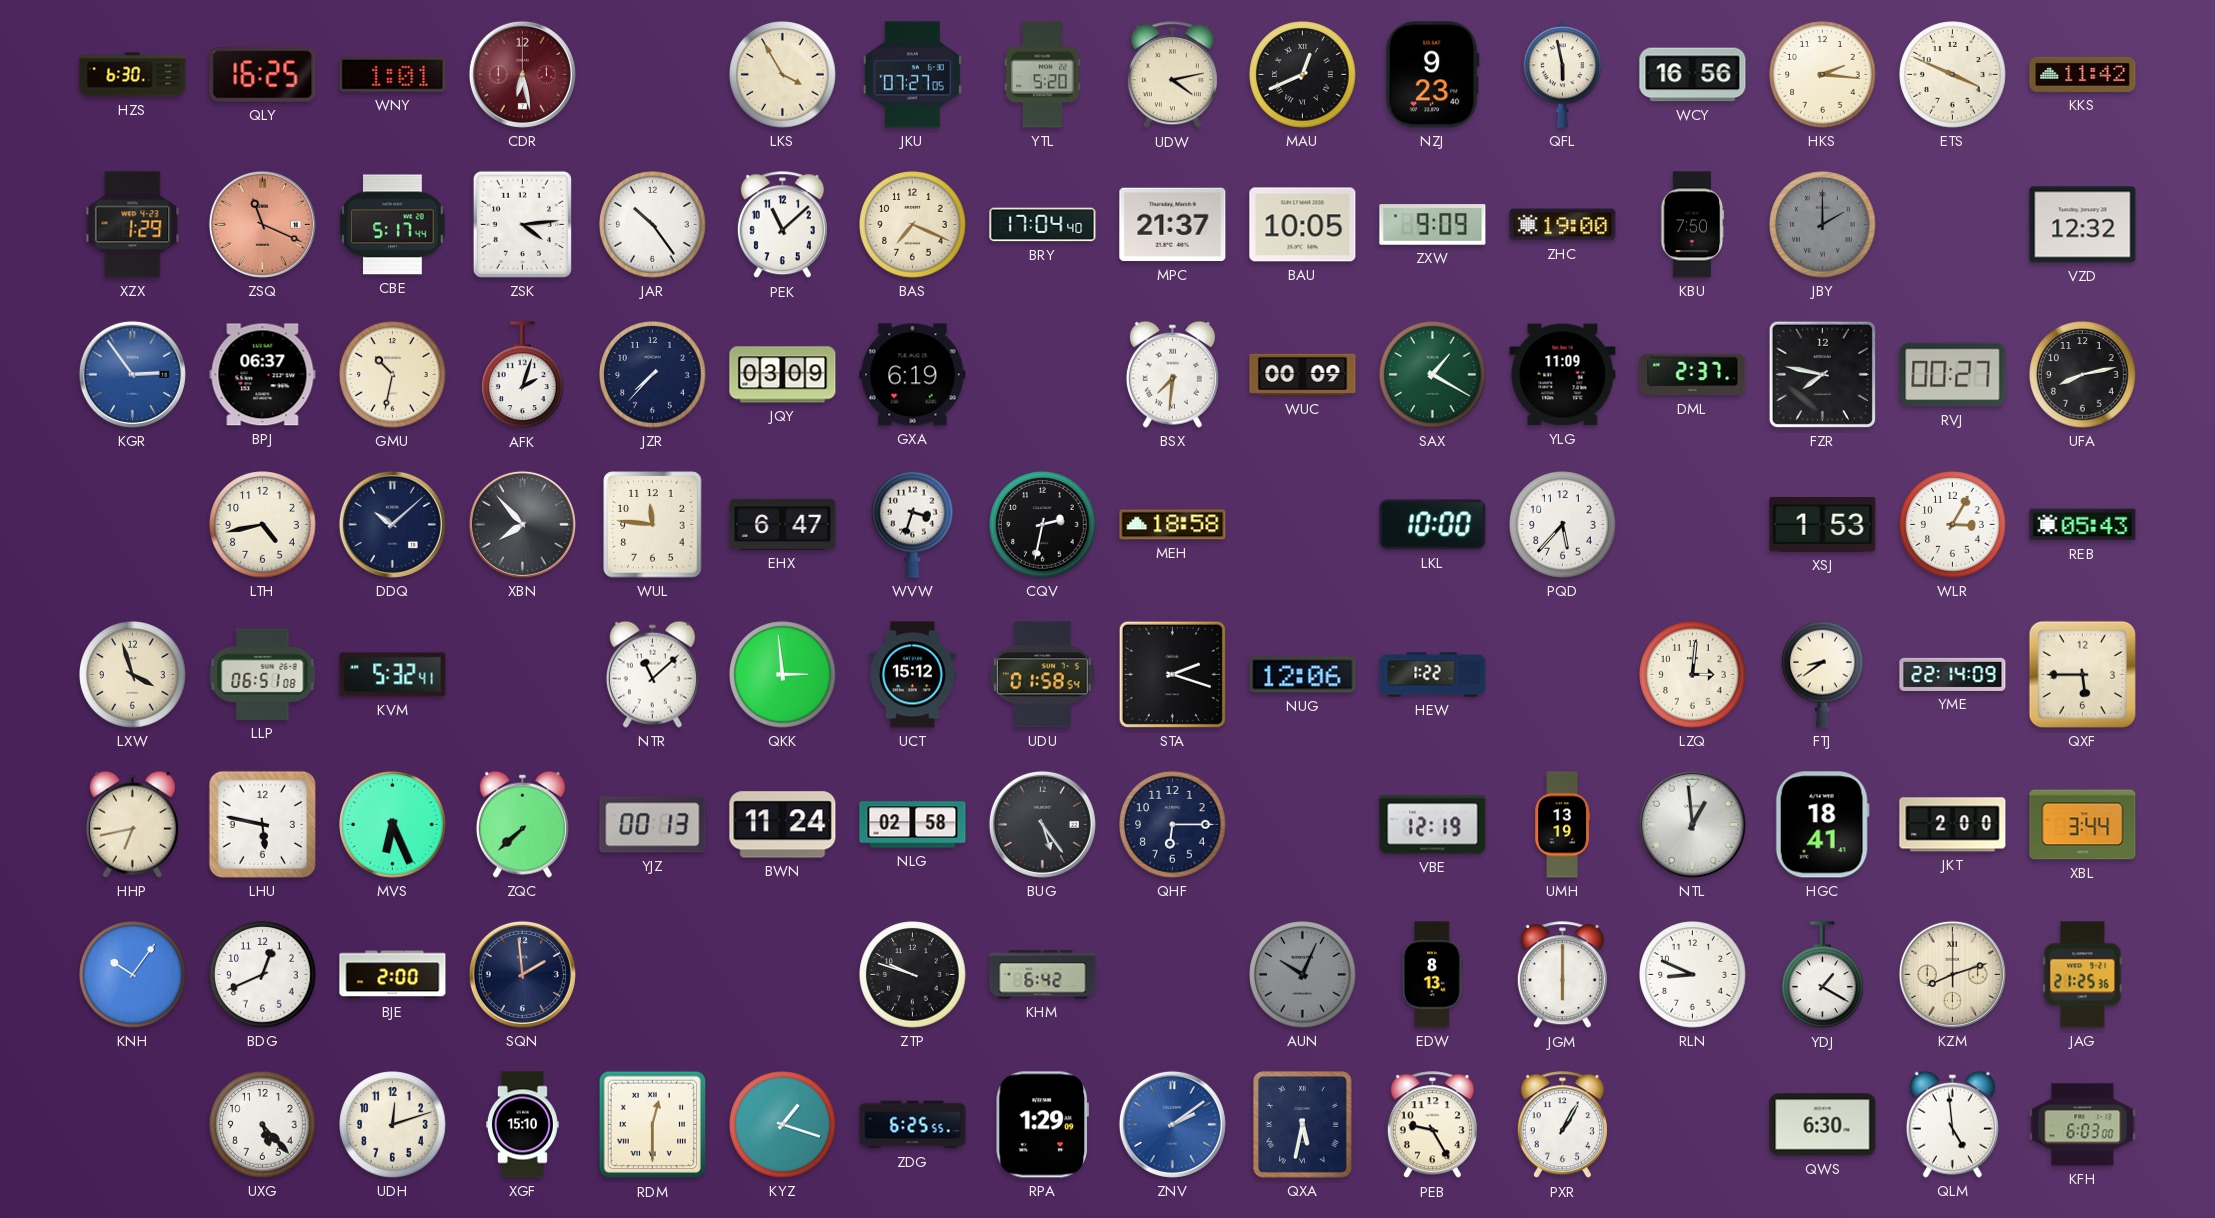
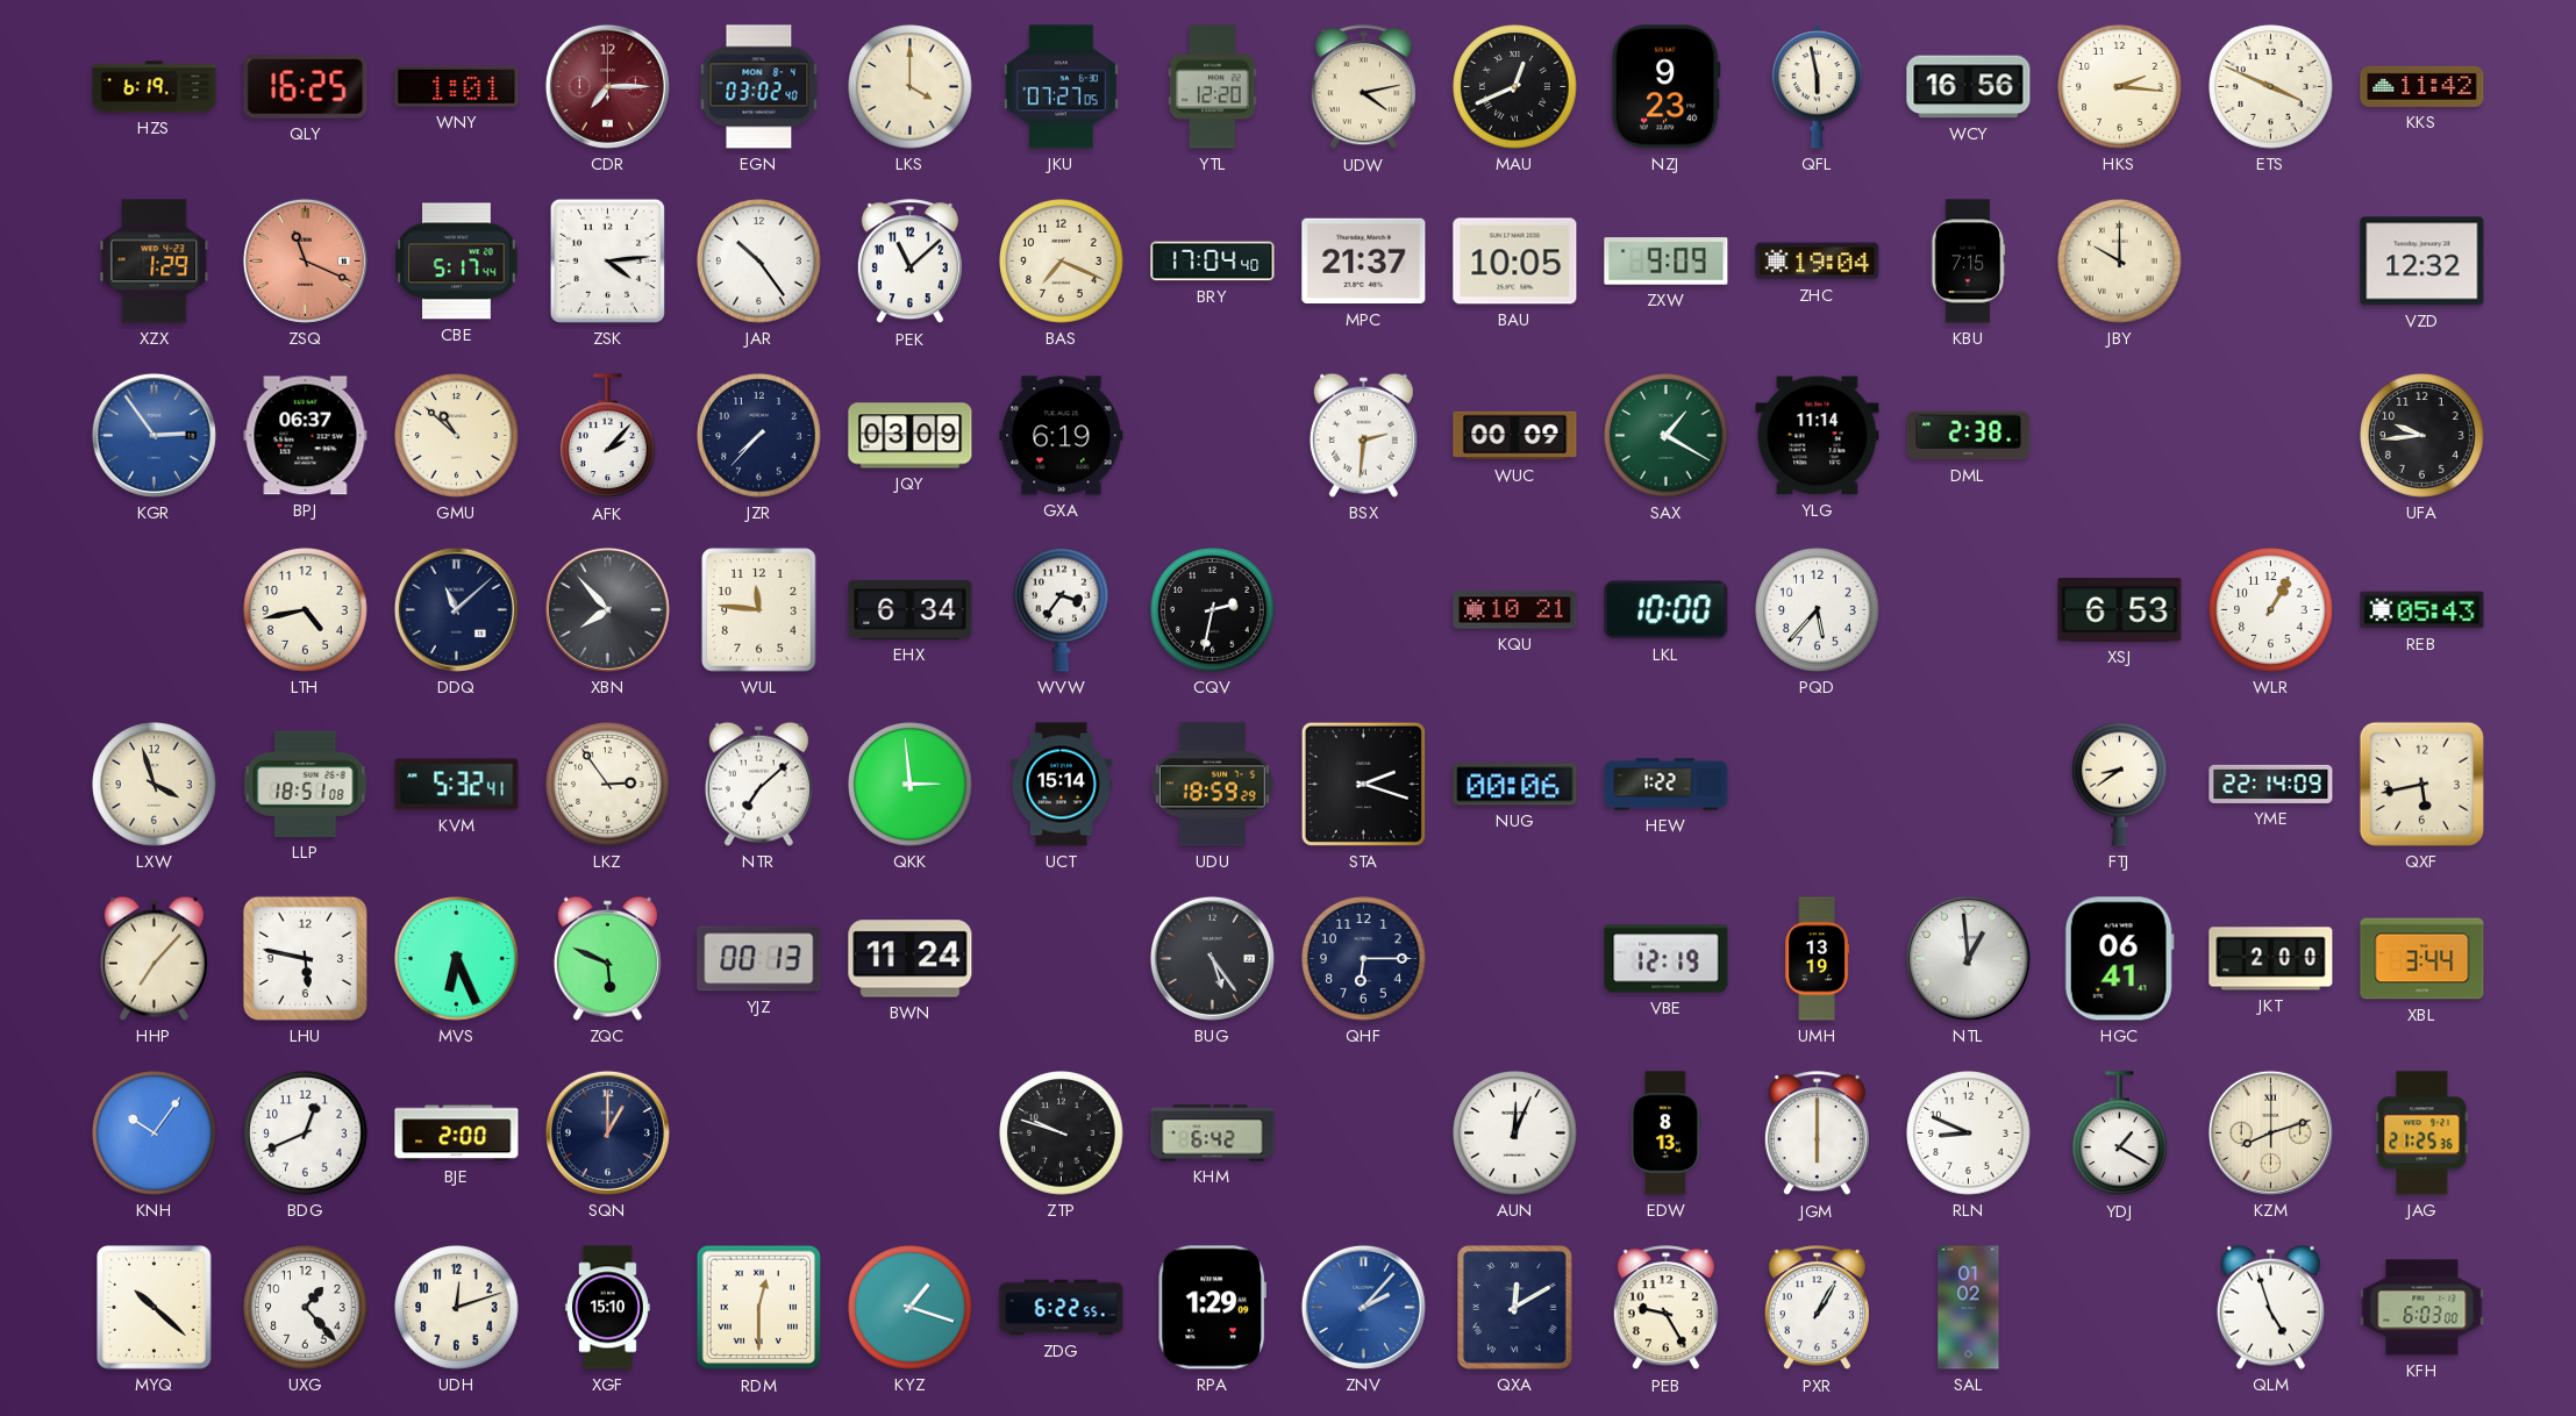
HZS: 6:30 -> 6:19
CDR: 6:28 -> 7:15
EGN: none -> 03:02
LKS: 3:55 -> 4:00
YTL: 5:20 -> 12:20
ZHC: 19:00 -> 19:04
KBU: 7:50 -> 7:15
JBY: 2:00 -> 10:00
JBY dial: grey -> cream
GMU: 10:32 -> 10:52
AFK: 2:03 -> 2:07
BSX: 7:31 -> 2:31
YLG: 11:09 -> 11:14
DML: 2:37 -> 2:38
FZR: 7:47 -> none
RVJ: 00:27 -> none
UFA: 8:13 -> 9:44
DDQ: 10:08 -> 11:08
EHX: 6:47 -> 6:34
WVW: 3:33 -> 3:36
MEH: 18:58 -> none
KQU: none -> 10:21
XSJ: 1:53 -> 6:53
WLR: 3:05 -> 1:05
LLP: 06:51 -> 18:51
LKZ: none -> 2:54
NTR: 11:08 -> 7:08
UCT: 15:12 -> 15:14
UDU: 01:58 -> 18:59
NUG: 12:06 -> 00:06
LZQ: 3:01 -> none
QXF: 5:45 -> 5:43
HHP: 6:43 -> 7:07
ZQC: 7:38 -> 5:49
NLG: 02:58 -> none
HGC: 18:41 -> 06:41
SQN: 1:59 -> 1:00
AUN: 10:04 -> 12:04
AUN dial: grey -> white
MYQ: none -> 10:22
UXG: 5:23 -> 1:23
ZDG: 6:25 -> 6:22
ZNV: 2:09 -> 2:07
QXA: 5:32 -> 12:10
SAL: none -> 01:02
QWS: 6:30 -> none
QLM: 4:59 -> 4:57
